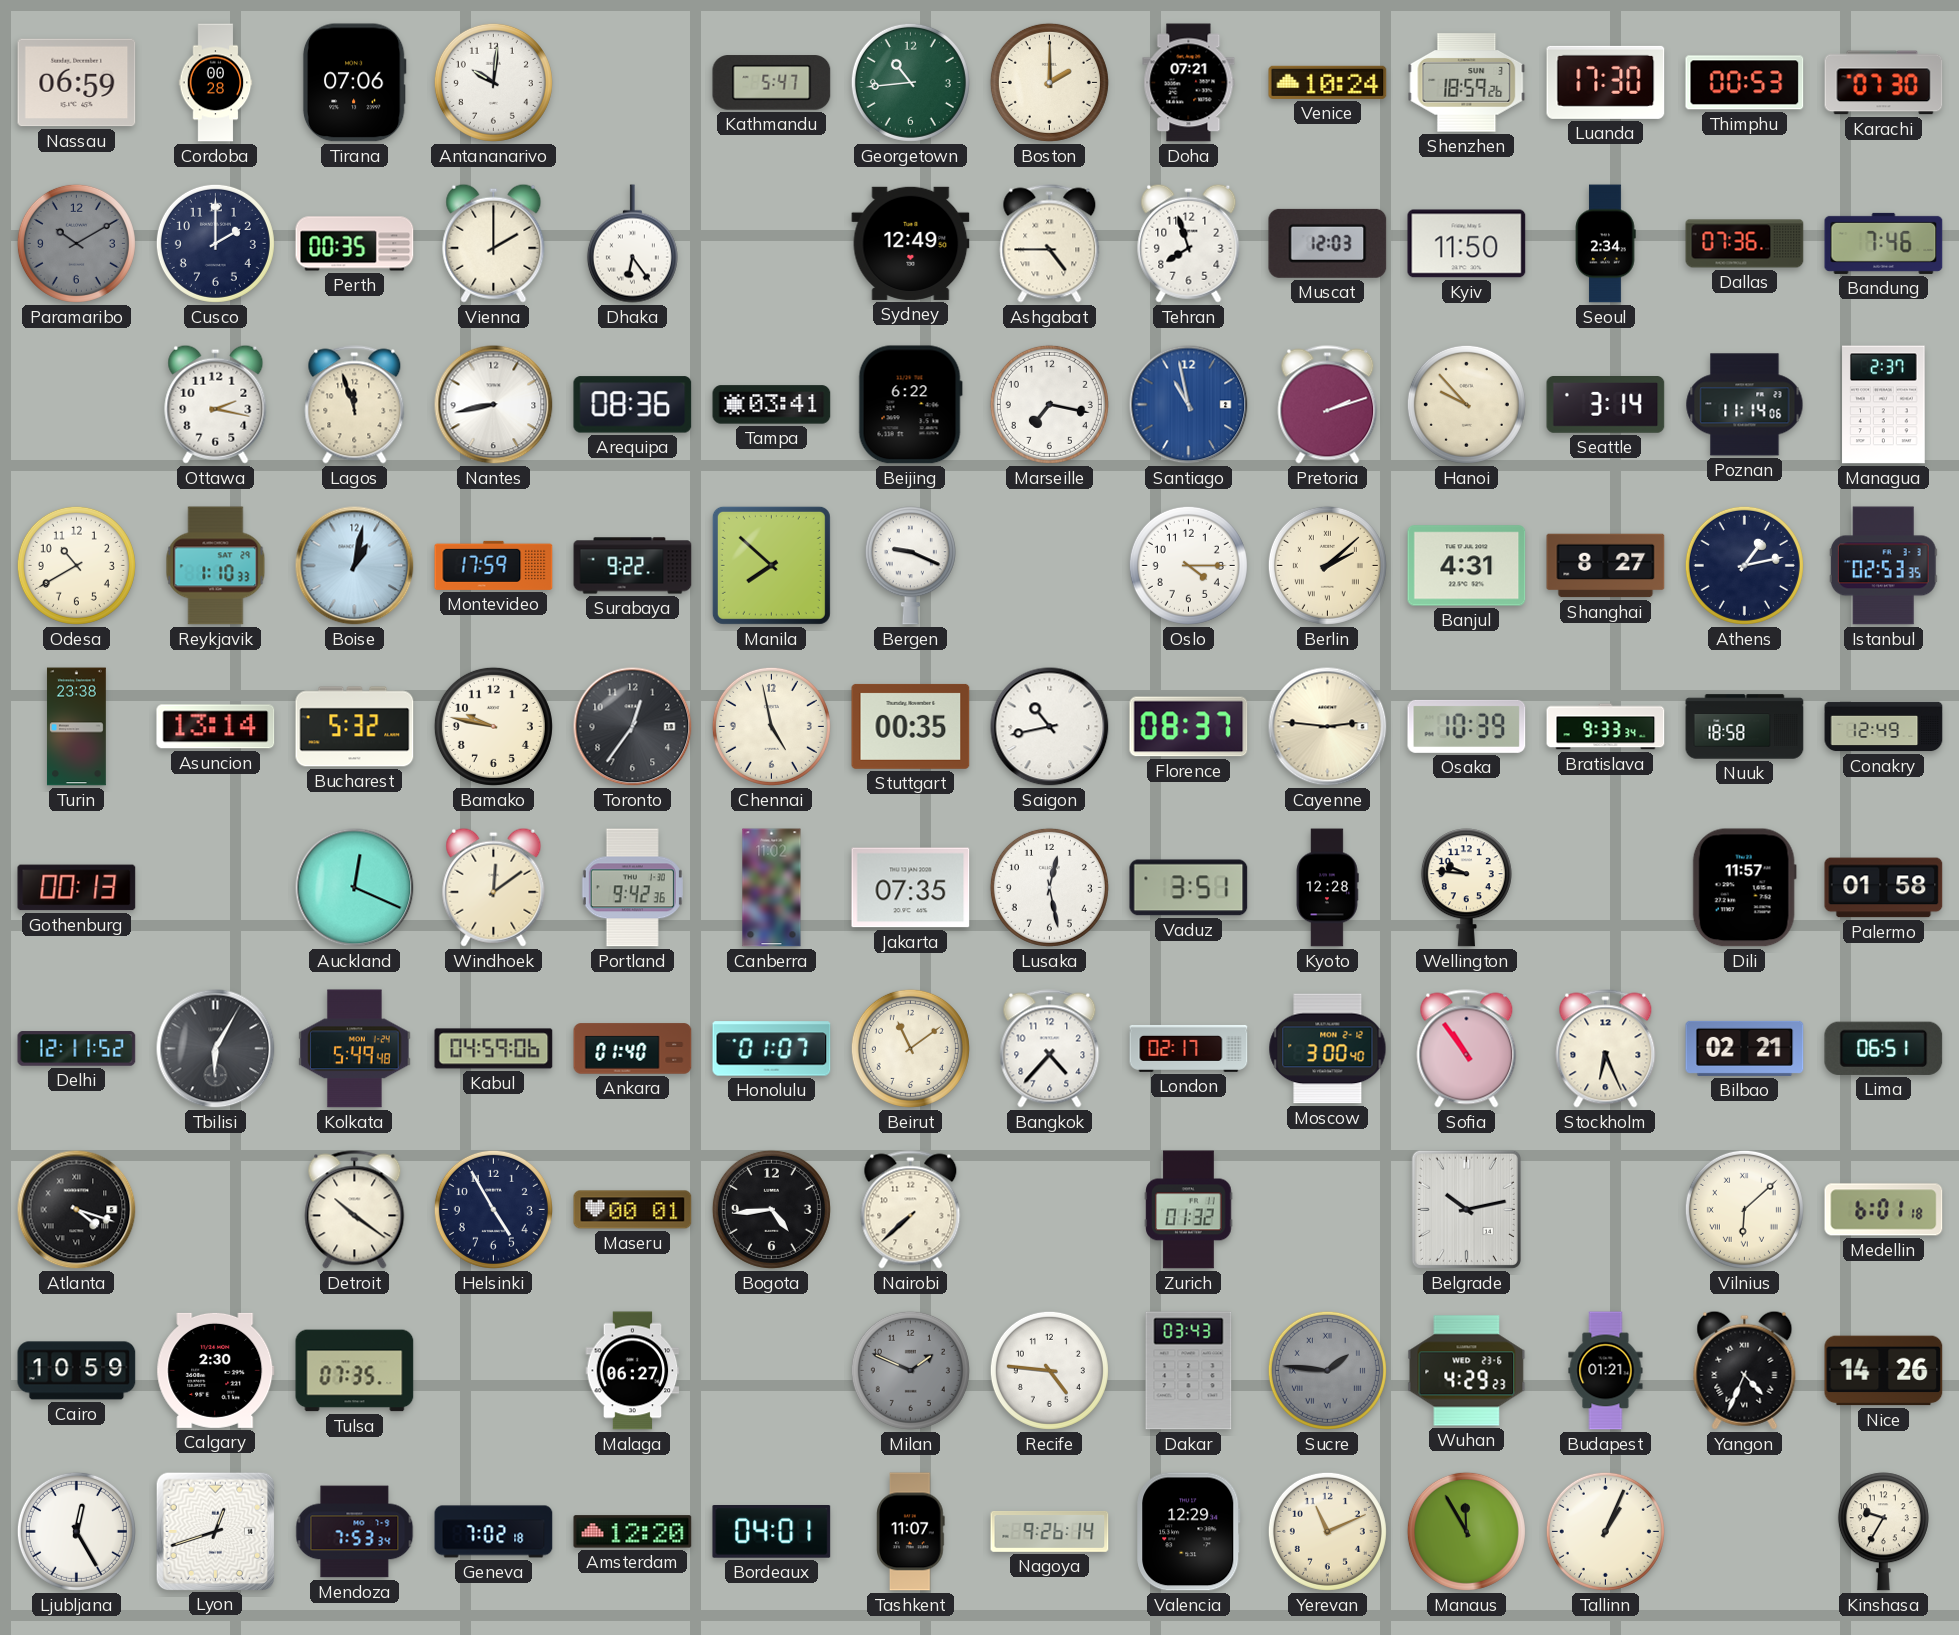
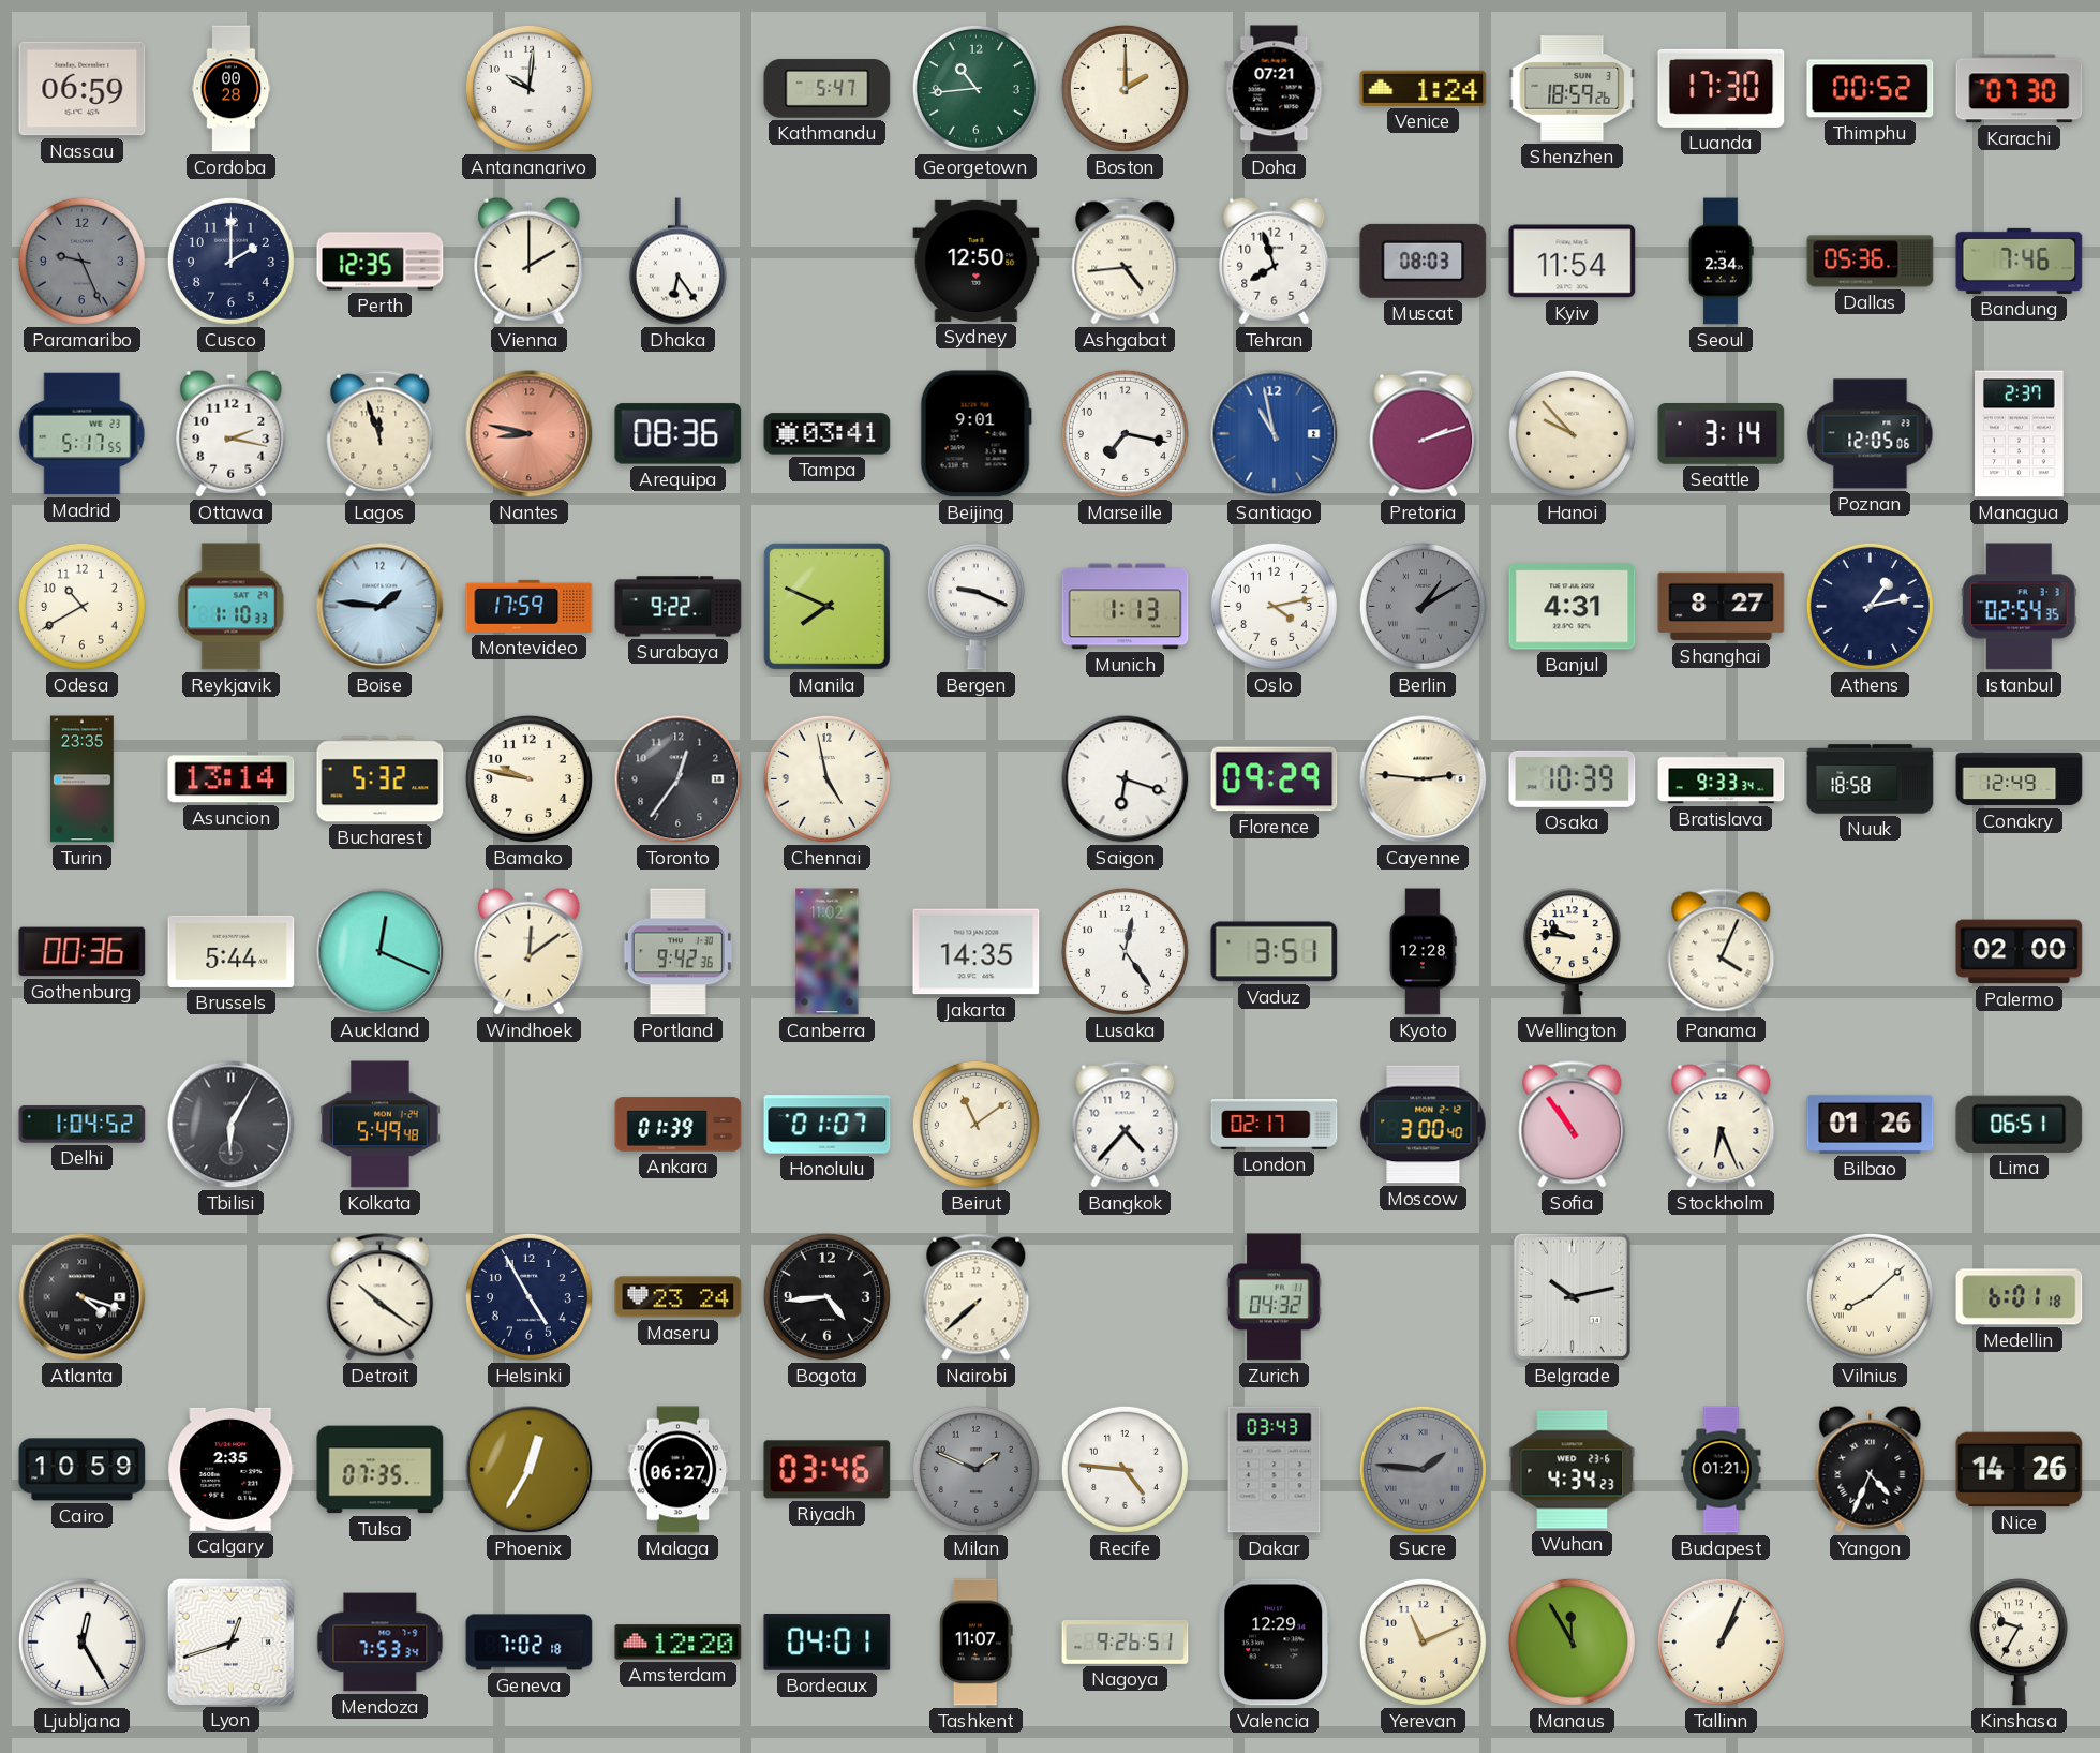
Tirana: 07:06 -> none
Venice: 10:24 -> 1:24
Thimphu: 00:53 -> 00:52
Paramaribo: 10:10 -> 9:26
Perth: 00:35 -> 12:35
Sydney: 12:49 -> 12:50
Ashgabat: 4:45 -> 4:44
Muscat: 12:03 -> 08:03
Kyiv: 11:50 -> 11:54
Dallas: 07:36 -> 05:36
Madrid: none -> 5:17
Nantes: 8:43 -> 8:47
Nantes dial: white -> salmon
Beijing: 6:22 -> 9:01
Poznan: 11:14 -> 12:05
Boise: 1:02 -> 1:46
Manila: 7:52 -> 7:49
Munich: none -> 1:13
Oslo: 4:15 -> 4:13
Berlin: 2:08 -> 1:10
Berlin dial: cream -> grey
Istanbul: 02:53 -> 02:54
Turin: 23:38 -> 23:35
Stuttgart: 00:35 -> none
Saigon: 10:43 -> 6:18
Florence: 08:37 -> 09:29
Gothenburg: 00:13 -> 00:36
Brussels: none -> 5:44
Jakarta: 07:35 -> 14:35
Lusaka: 12:28 -> 12:24
Panama: none -> 4:04
Dili: 11:57 -> none
Palermo: 01:58 -> 02:00
Delhi: 12:11 -> 1:04
Kabul: 04:59 -> none
Ankara: 01:40 -> 01:39
Bilbao: 02:21 -> 01:26
Maseru: 00:01 -> 23:24
Zurich: 01:32 -> 04:32
Vilnius: 6:08 -> 8:08
Calgary: 2:30 -> 2:35
Phoenix: none -> 12:35
Riyadh: none -> 03:46
Wuhan: 4:29 -> 4:34
Nagoya: 9:26:14 -> 9:26:51
